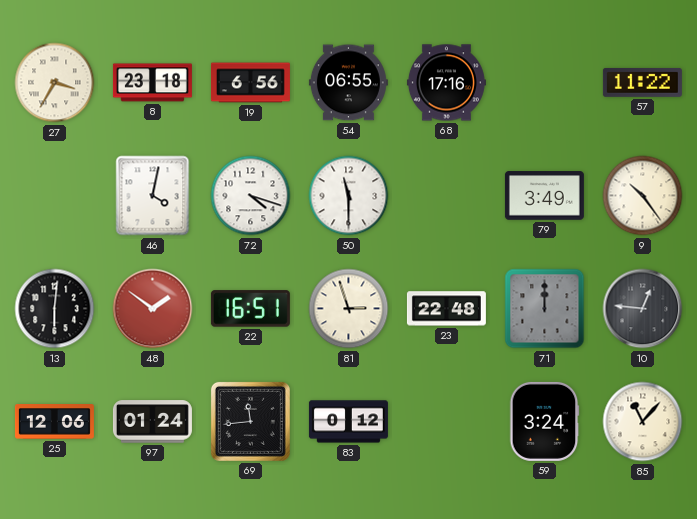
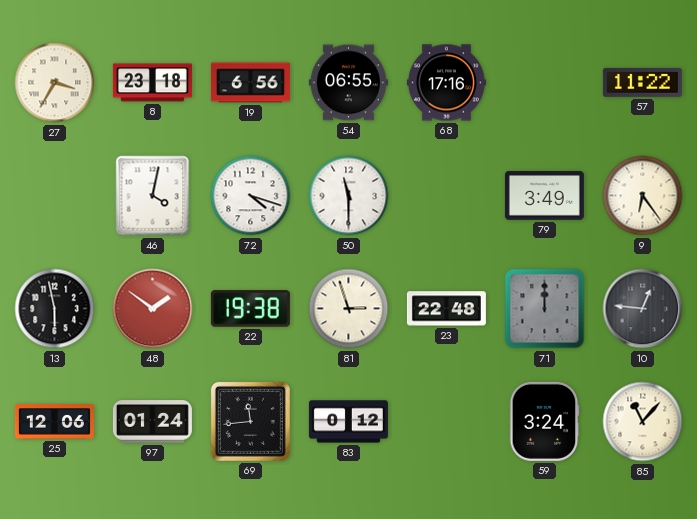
9: 10:24 -> 6:24
13: 6:01 -> 5:58
22: 16:51 -> 19:38
